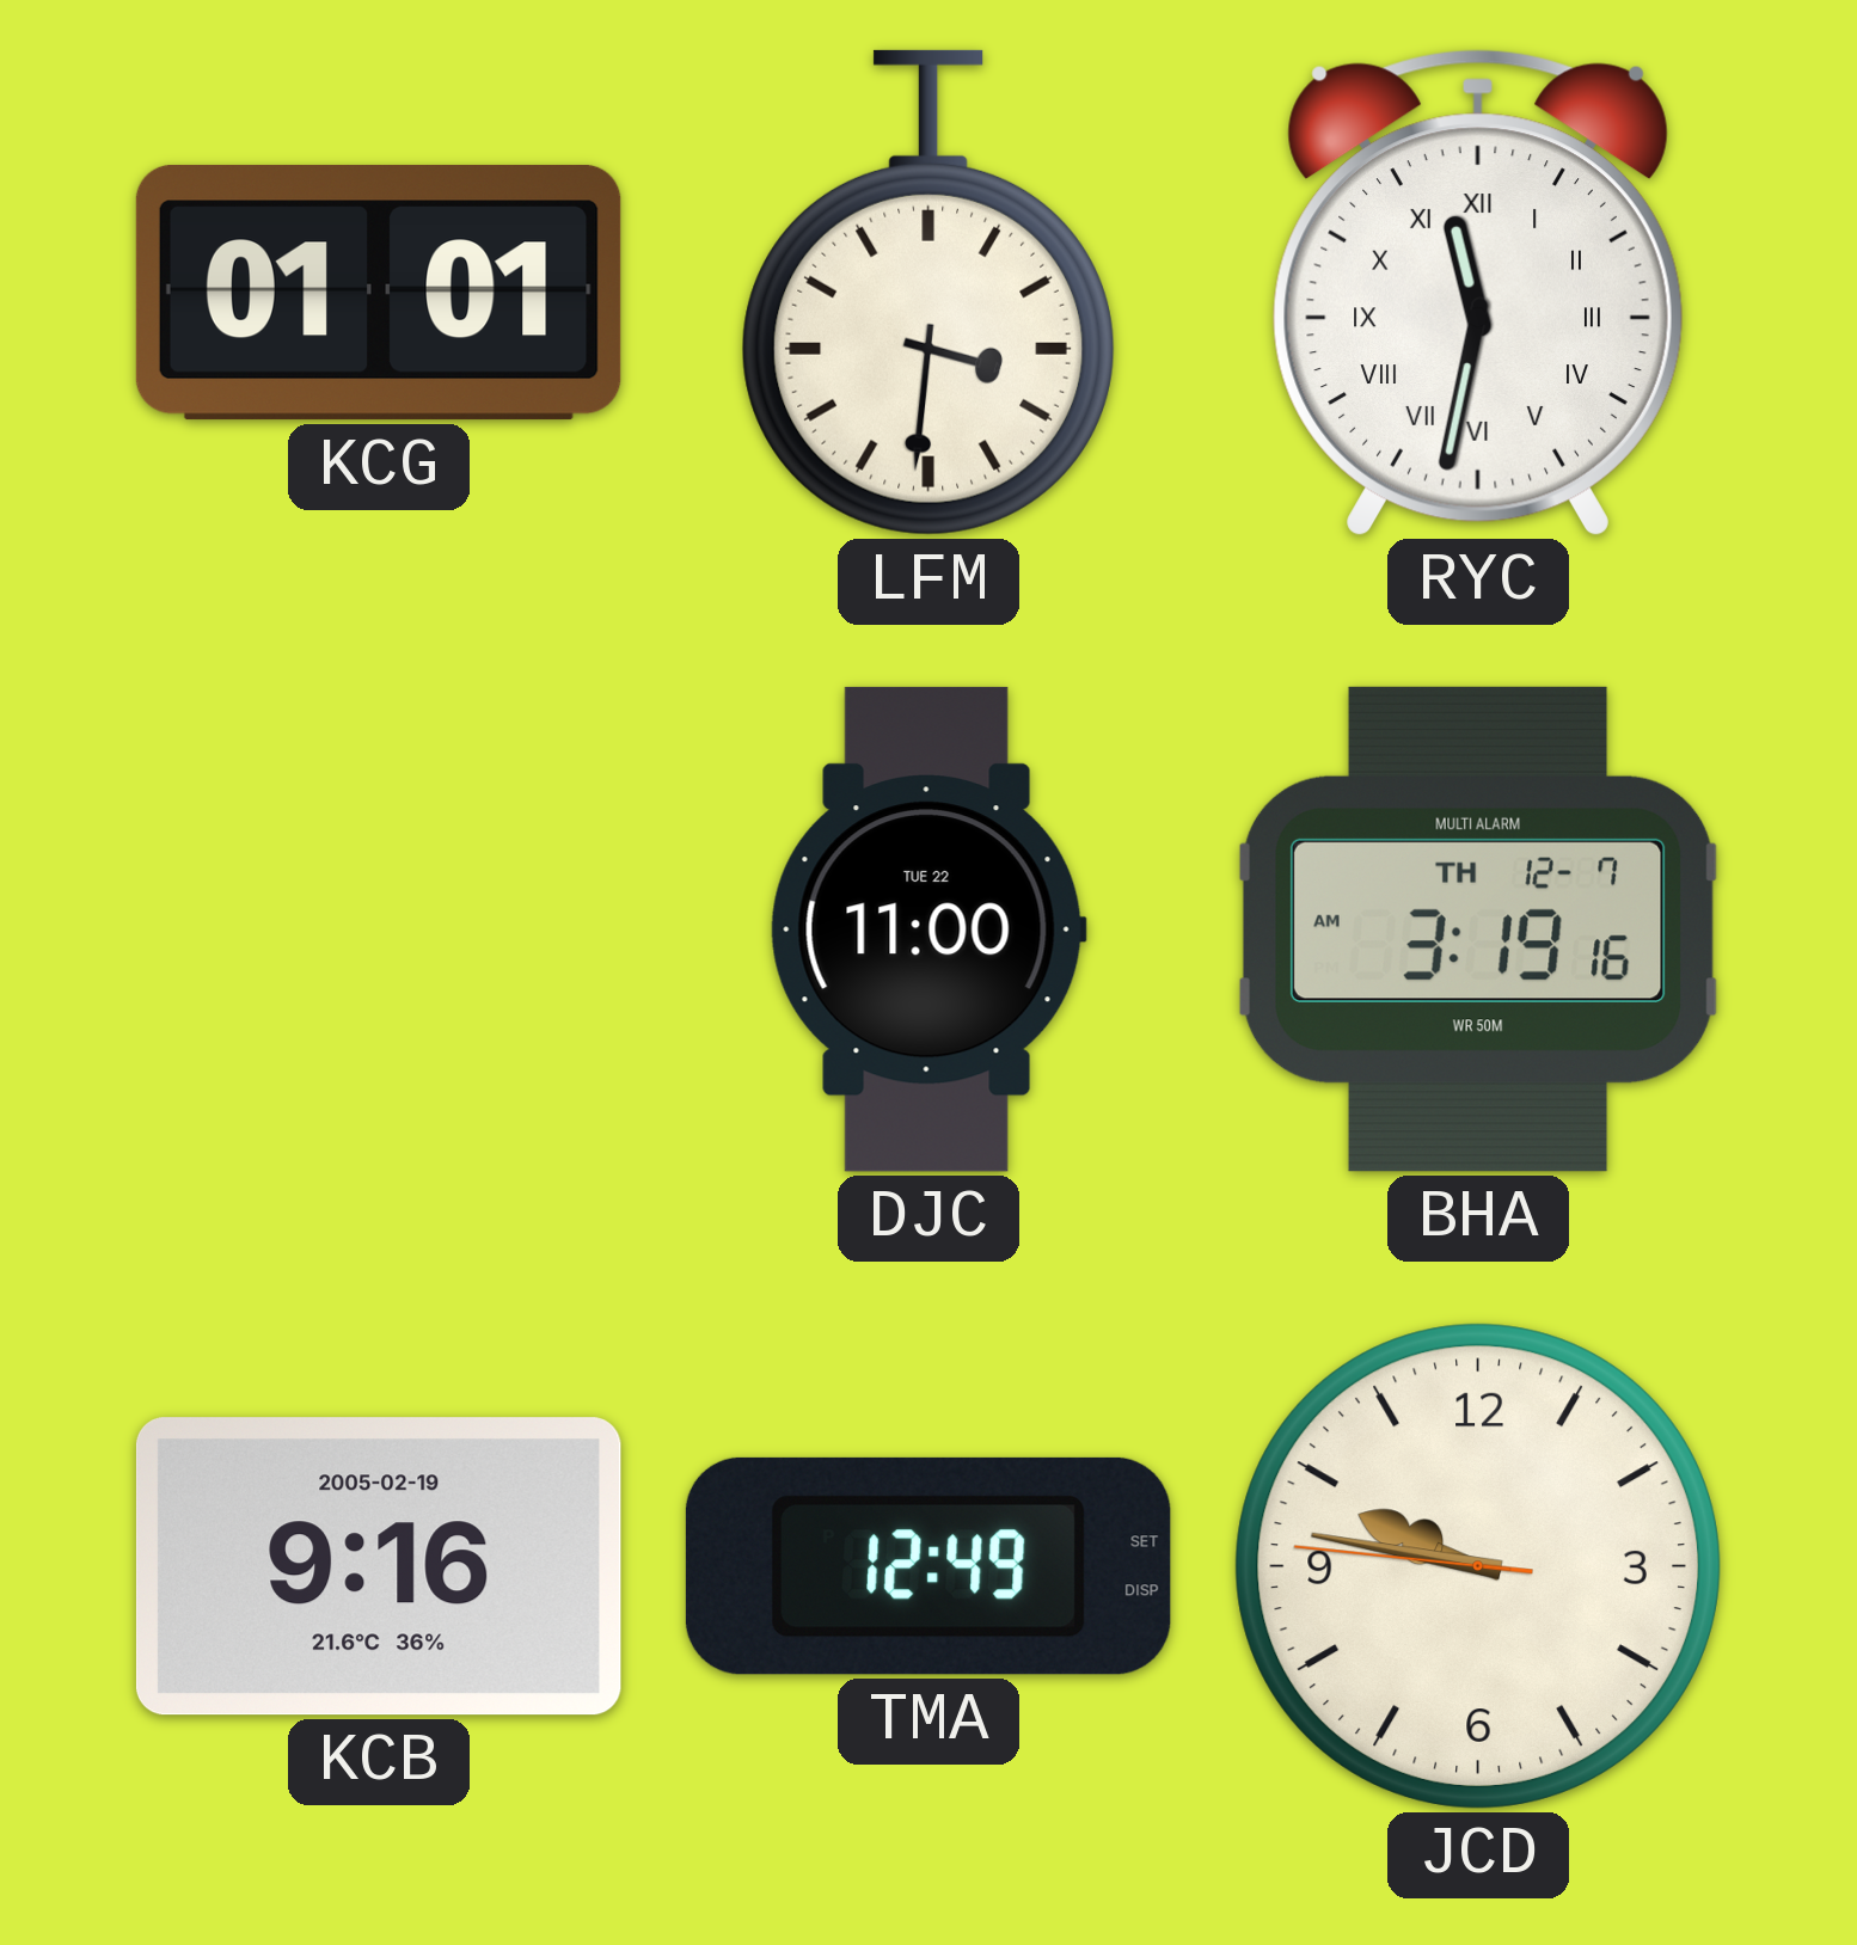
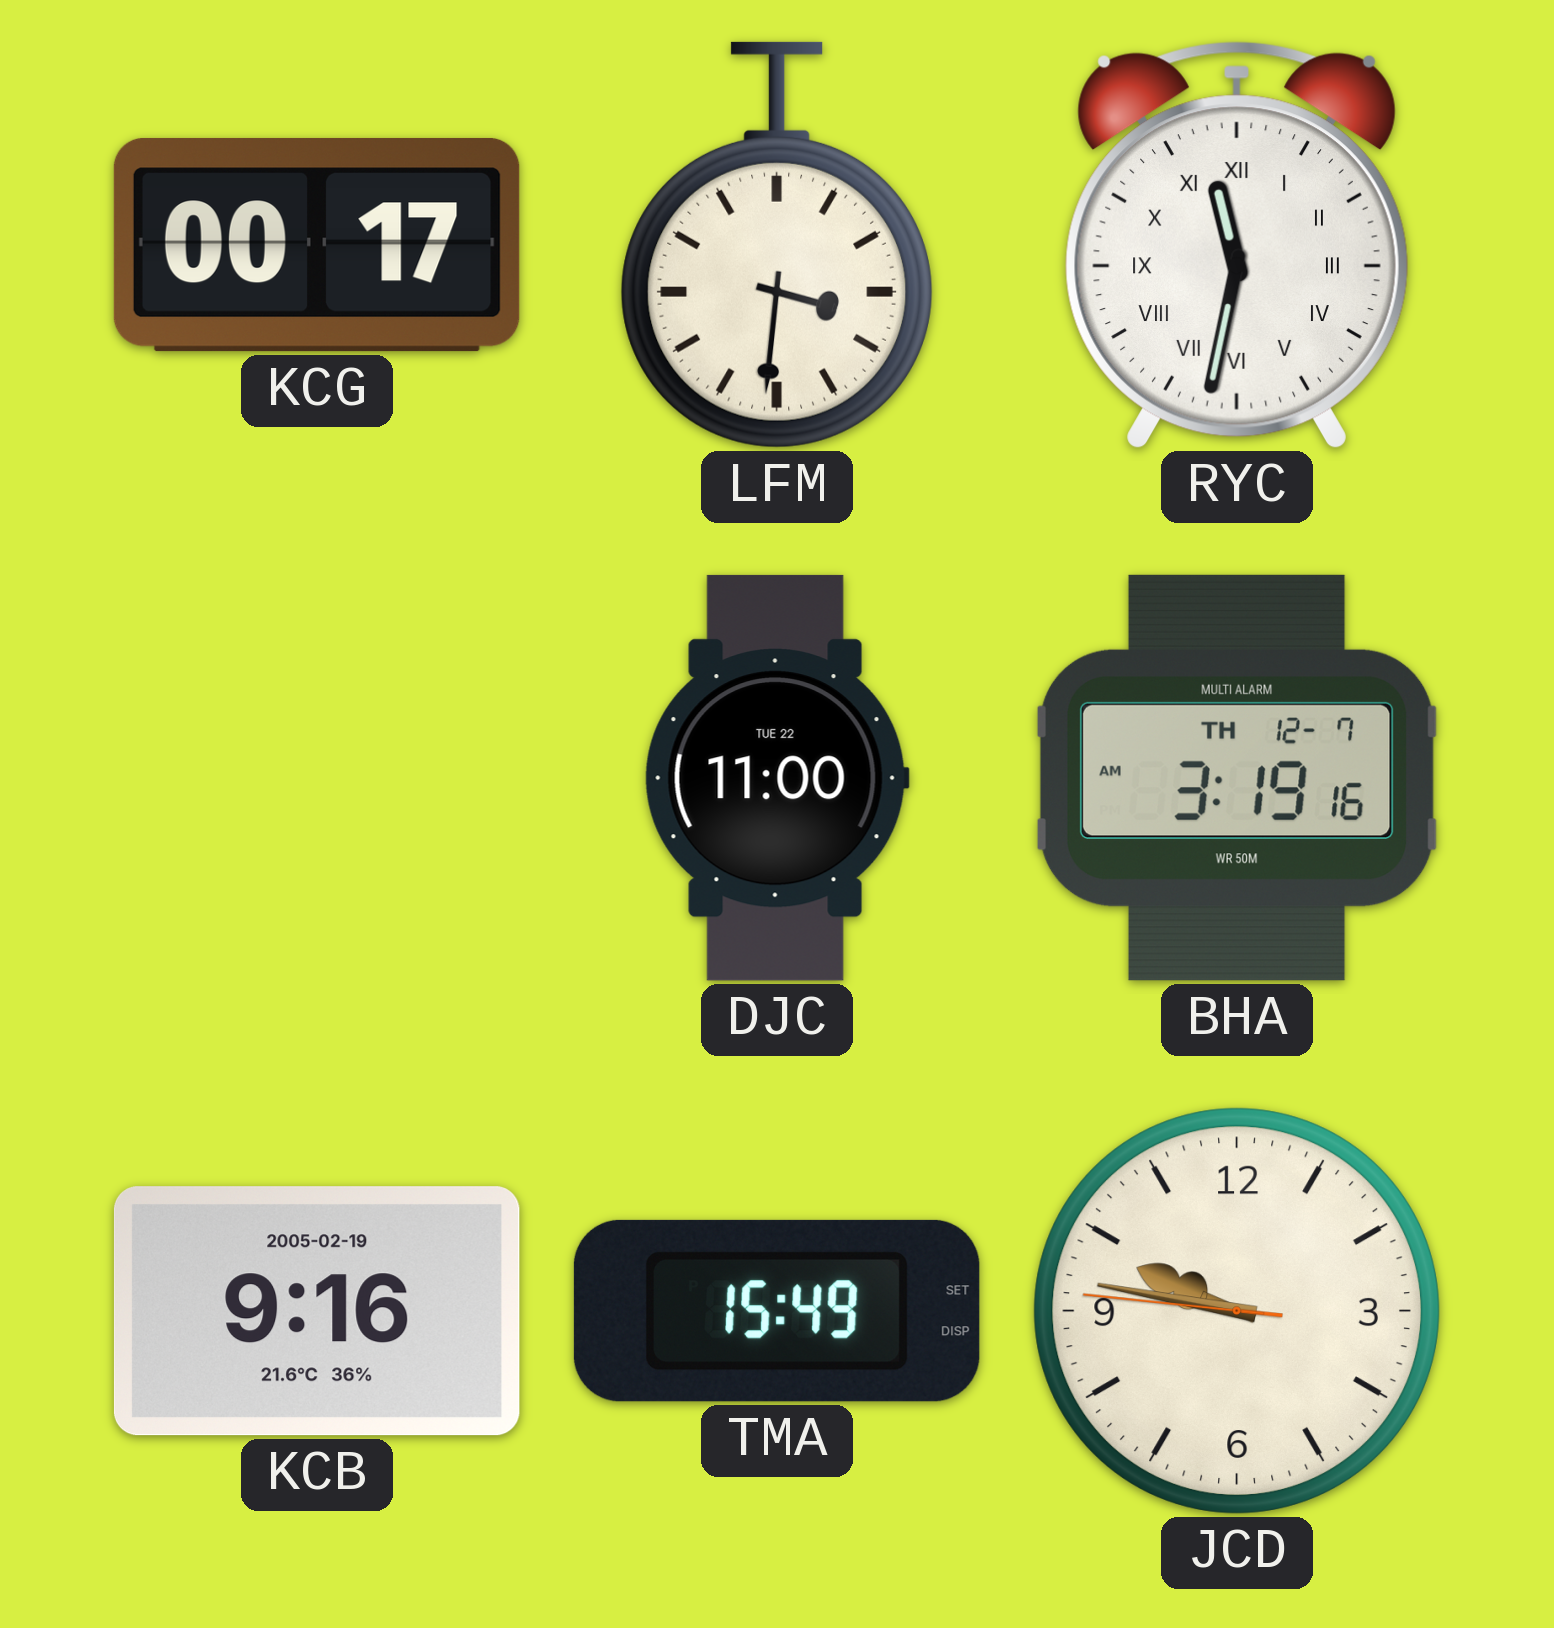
KCG: 01:01 -> 00:17
TMA: 12:49 -> 15:49
